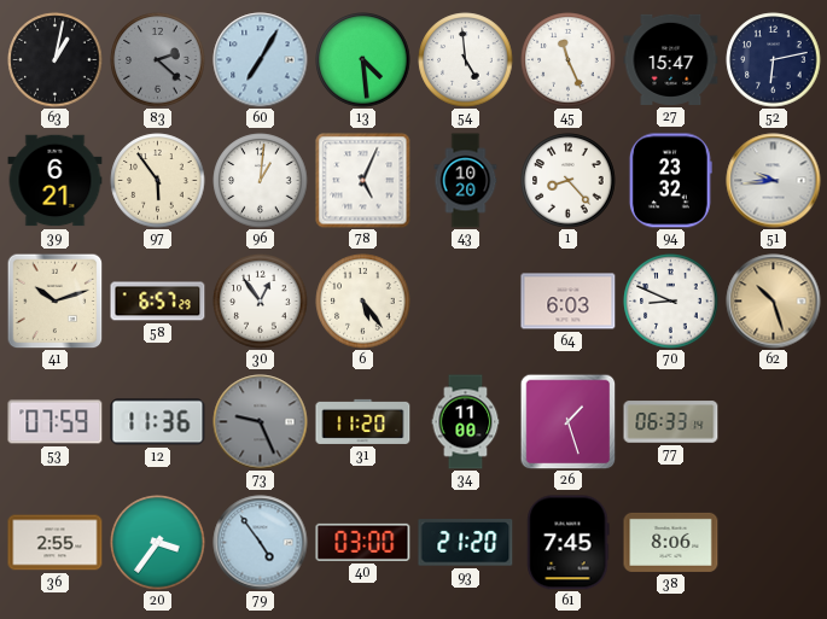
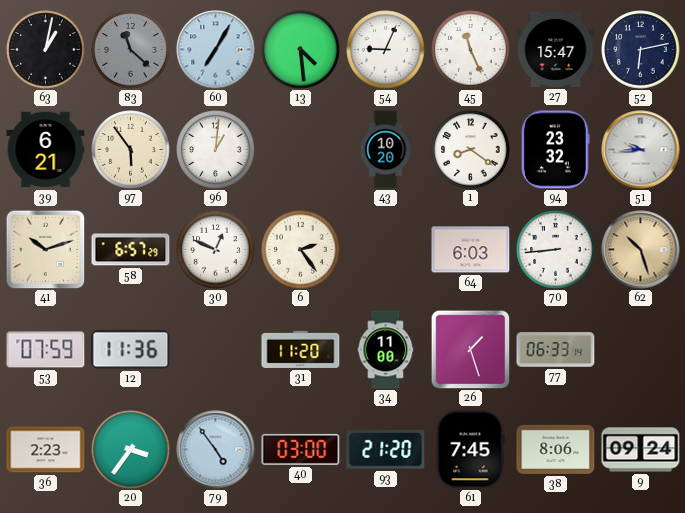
83: 2:22 -> 11:22
54: 4:59 -> 9:04
78: 5:04 -> none
1: 8:23 -> 8:21
30: 12:54 -> 12:49
6: 5:24 -> 2:24
70: 8:49 -> 8:44
73: 9:26 -> none
36: 2:55 -> 2:23
9: none -> 09:24
